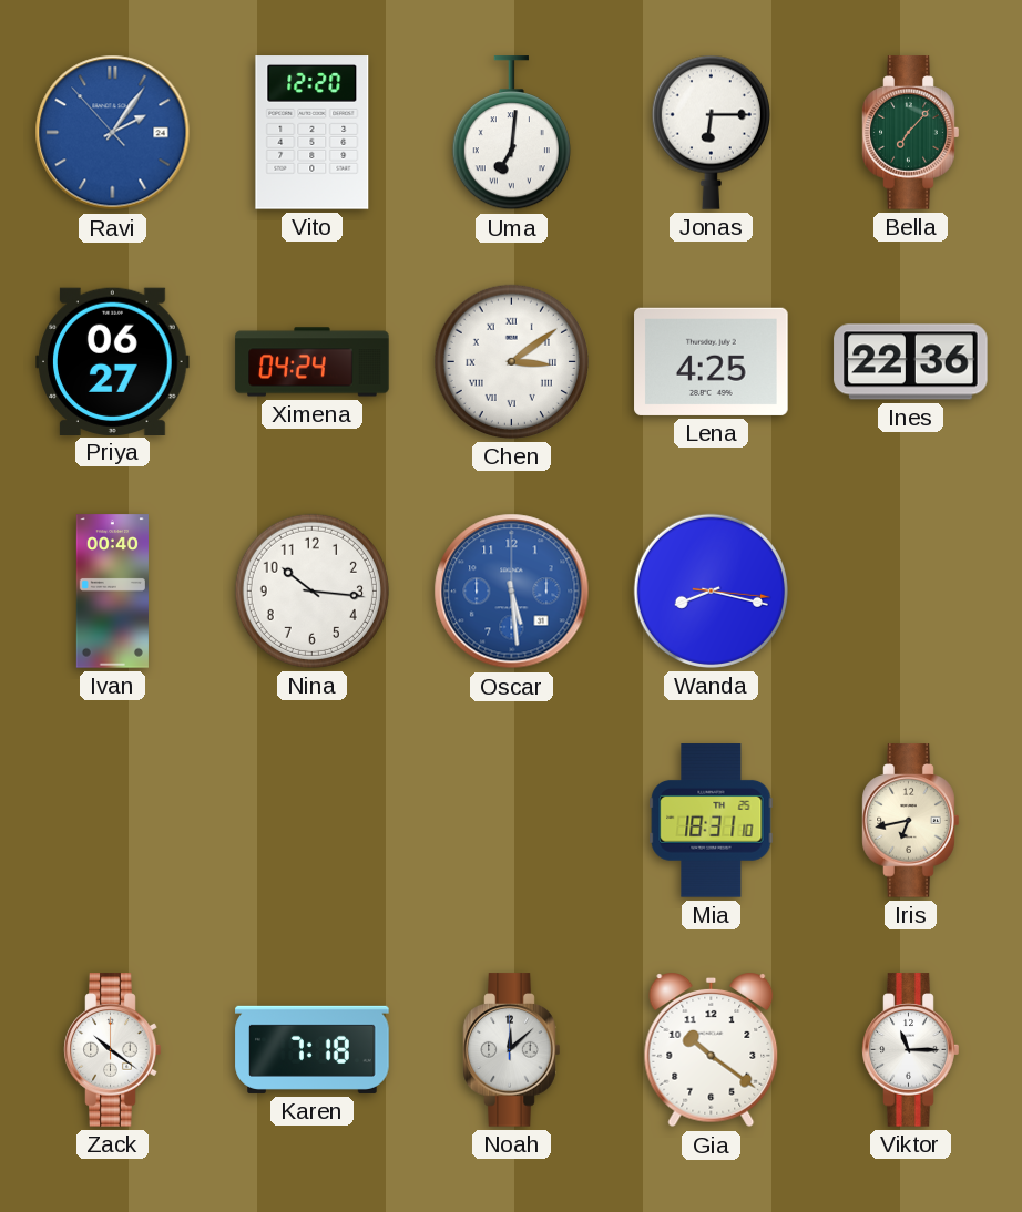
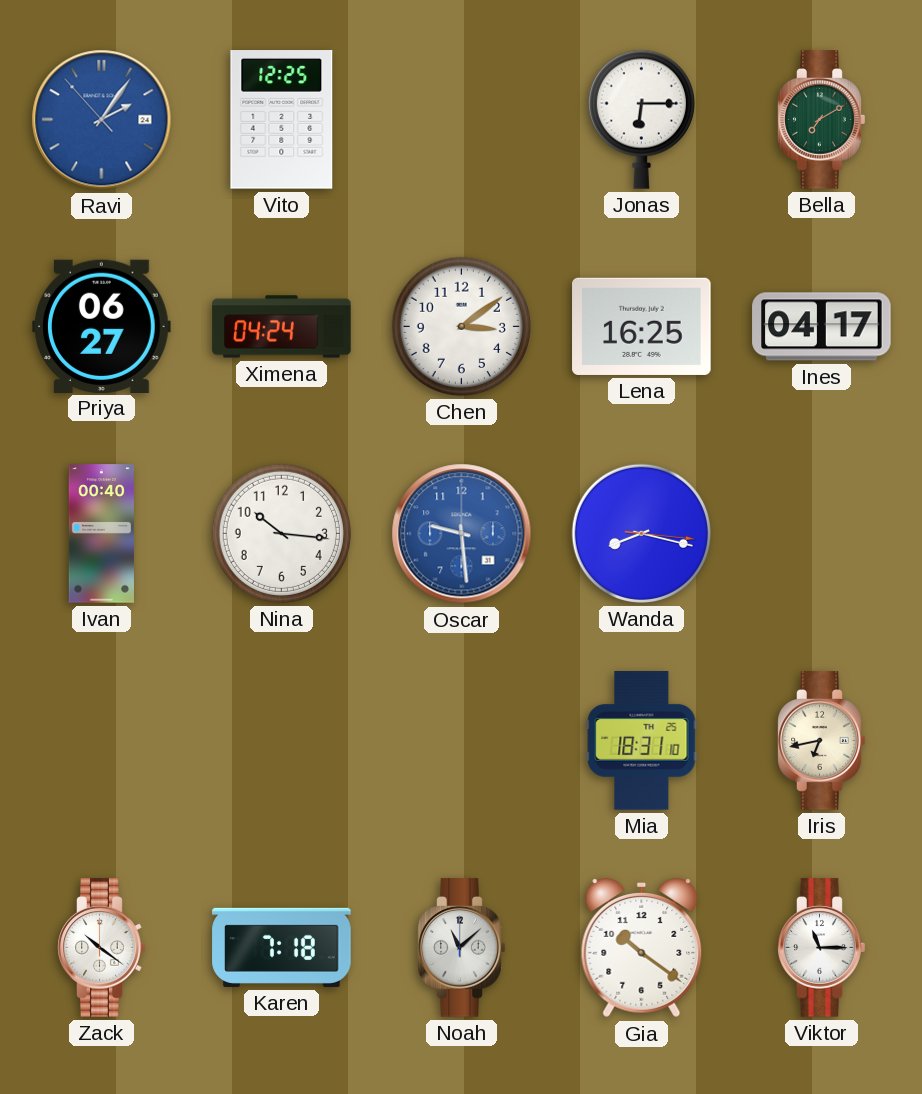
Vito: 12:20 -> 12:25
Uma: 7:01 -> none
Bella: 7:07 -> 7:10
Chen numerals: Roman -> Arabic
Lena: 4:25 -> 16:25
Ines: 22:36 -> 04:17
Oscar: 5:29 -> 9:29
Noah: 12:08 -> 11:08
